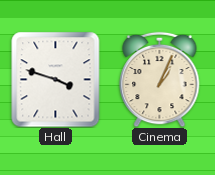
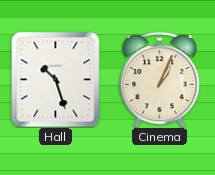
Hall: 3:48 -> 10:27
